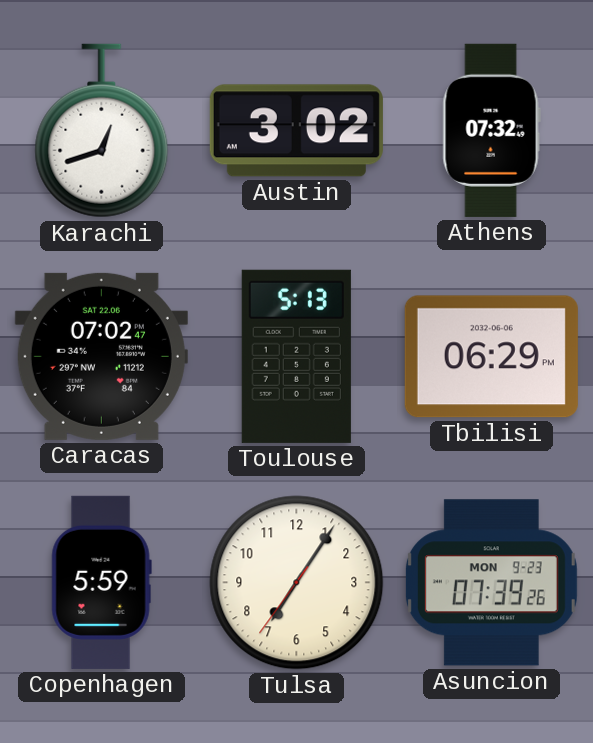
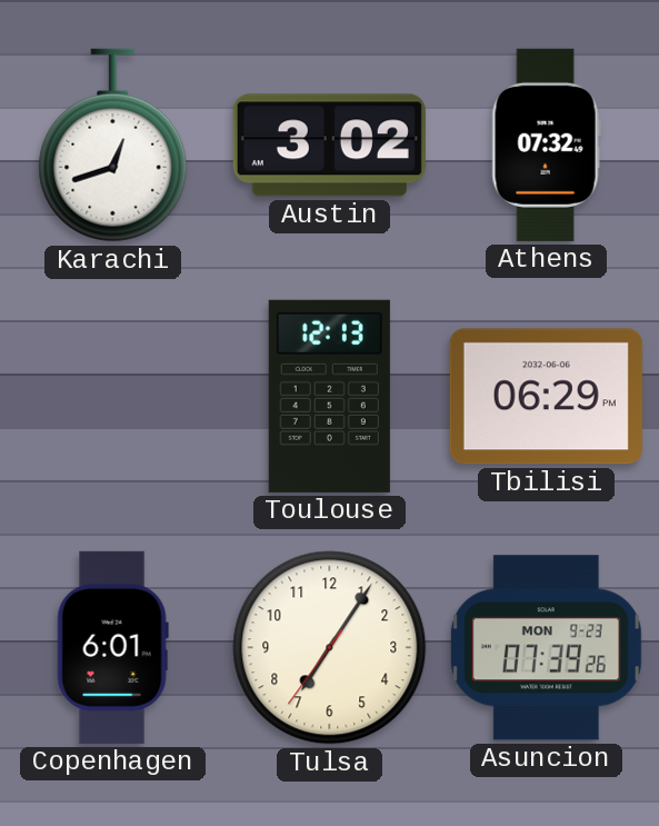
Caracas: 07:02 -> none
Toulouse: 5:13 -> 12:13
Copenhagen: 5:59 -> 6:01
